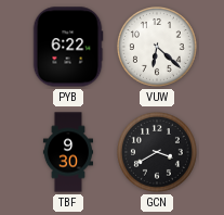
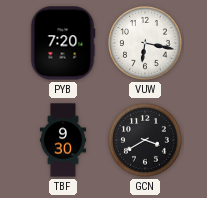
PYB: 6:22 -> 7:20
VUW: 6:22 -> 6:17
